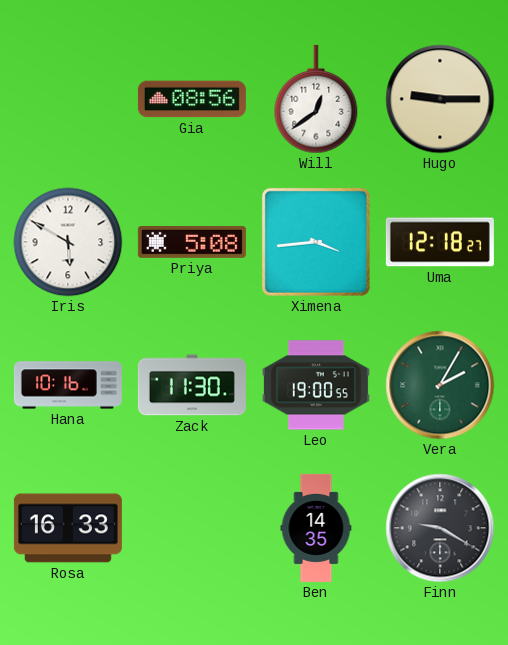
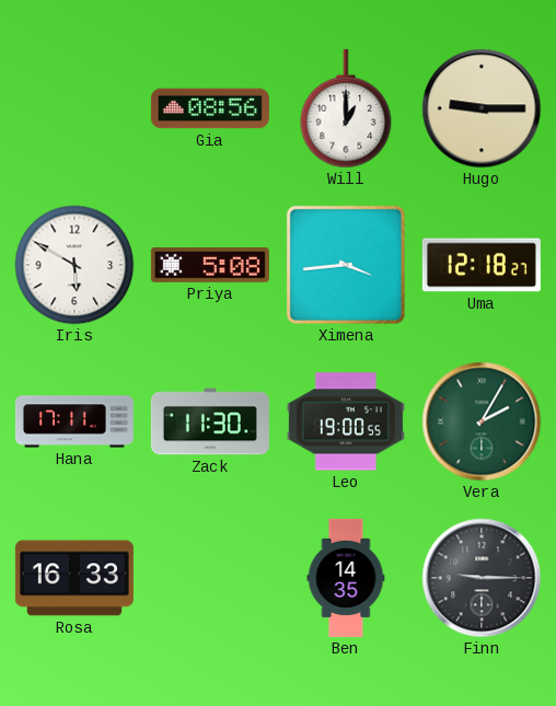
Will: 12:39 -> 1:00
Hana: 10:16 -> 17:11
Finn: 9:20 -> 9:15
